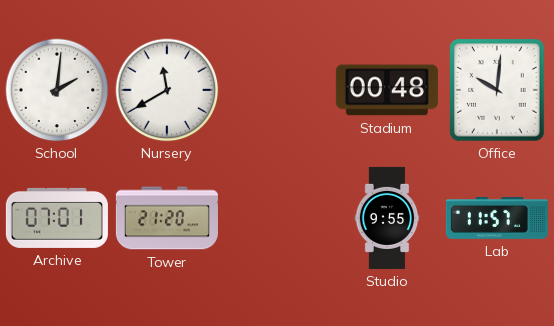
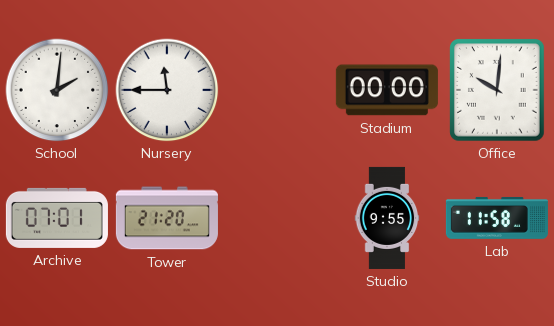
Nursery: 11:40 -> 11:45
Stadium: 00:48 -> 00:00
Lab: 11:57 -> 11:58
